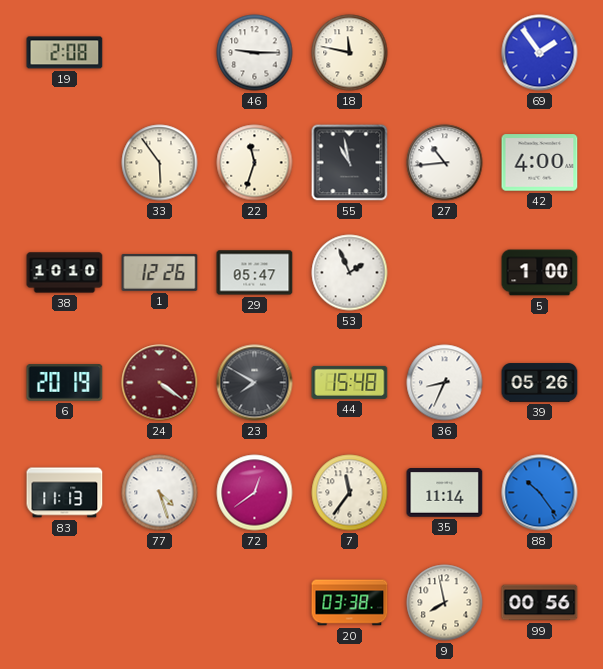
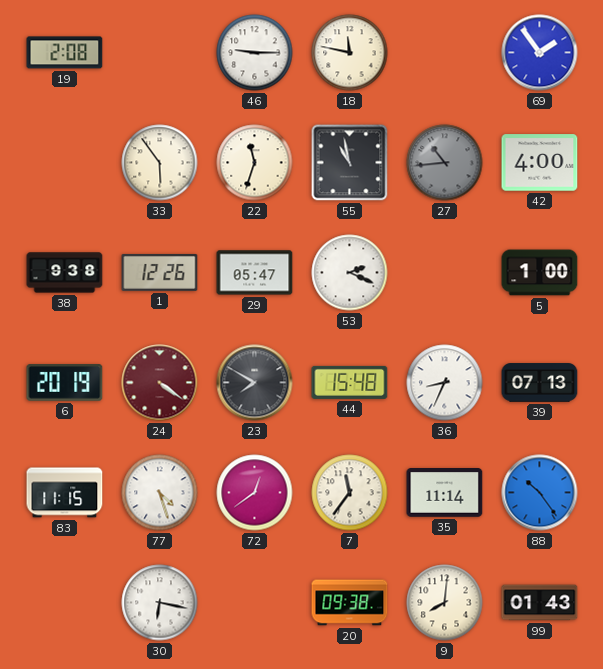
27 dial: white -> grey
38: 10:10 -> 9:38
53: 1:56 -> 2:19
39: 05:26 -> 07:13
83: 11:13 -> 11:15
30: none -> 6:17
20: 03:38 -> 09:38
9: 7:58 -> 8:01
99: 00:56 -> 01:43
